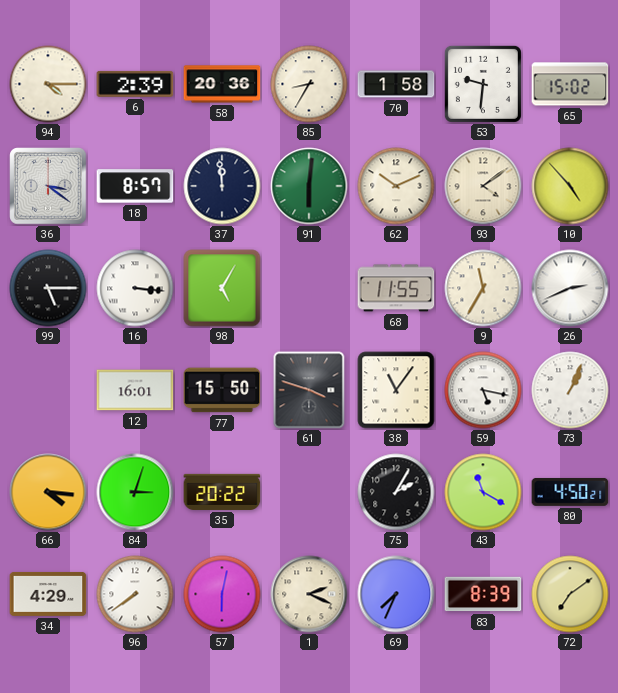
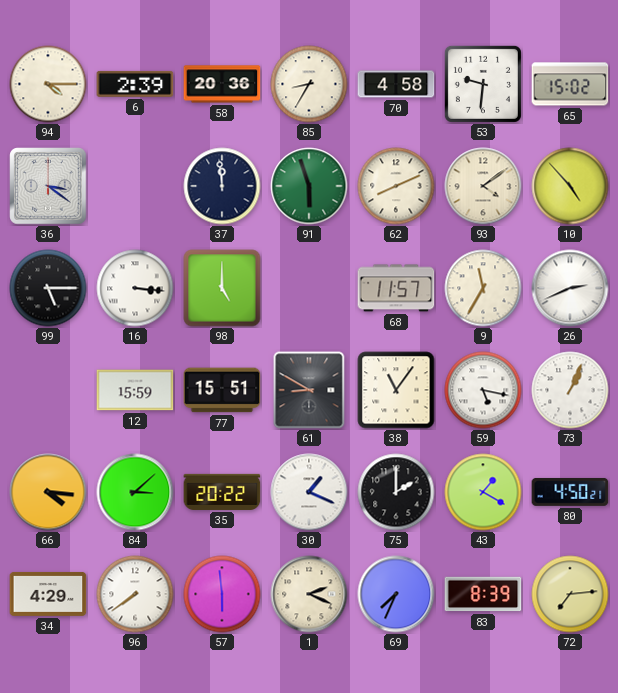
70: 1:58 -> 4:58
18: 8:57 -> none
91: 6:01 -> 5:57
62: 10:11 -> 8:11
98: 5:05 -> 5:00
68: 11:55 -> 11:57
12: 16:01 -> 15:59
77: 15:50 -> 15:51
61: 3:48 -> 8:50
84: 3:03 -> 3:08
30: none -> 1:19
75: 2:05 -> 2:00
43: 11:20 -> 1:20
57: 6:02 -> 5:59
72: 7:09 -> 7:14
